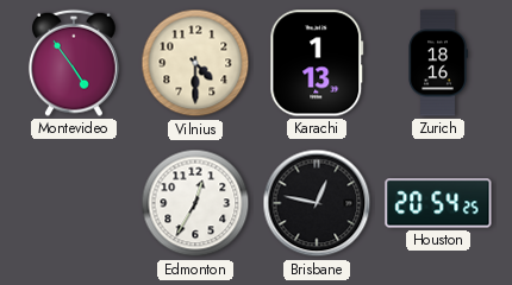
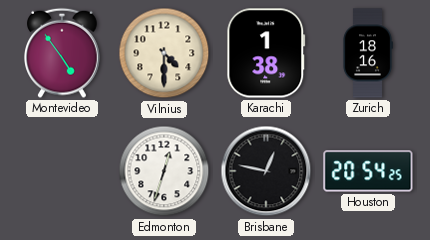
Karachi: 1:13 -> 1:38
Edmonton: 12:35 -> 12:33
